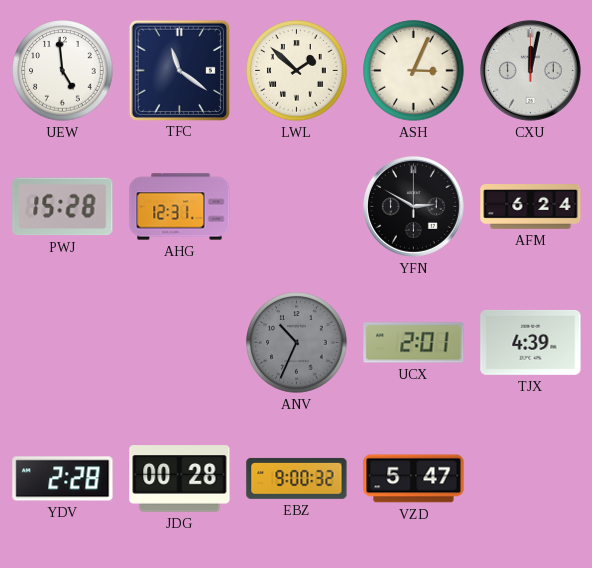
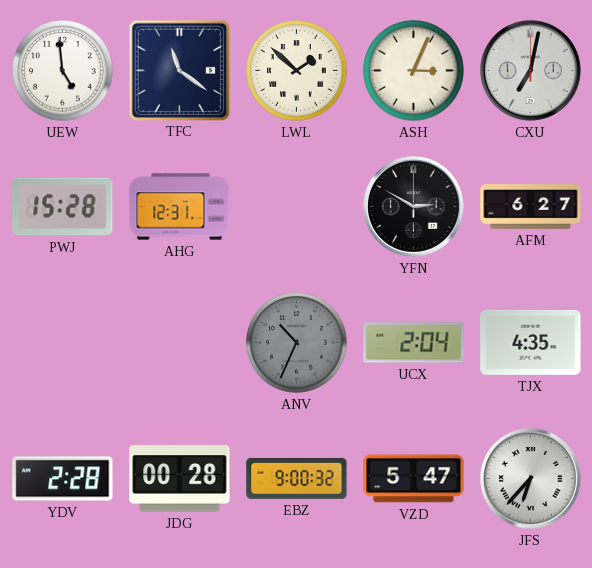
CXU: 12:02 -> 7:02
AFM: 6:24 -> 6:27
UCX: 2:01 -> 2:04
TJX: 4:39 -> 4:35
JFS: none -> 6:37
